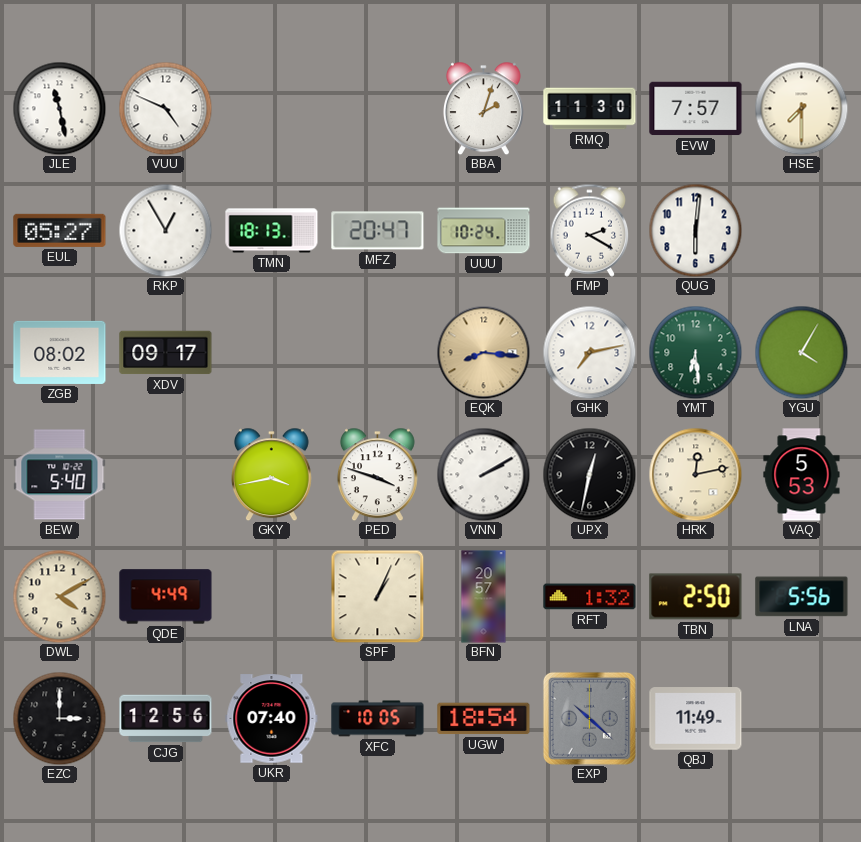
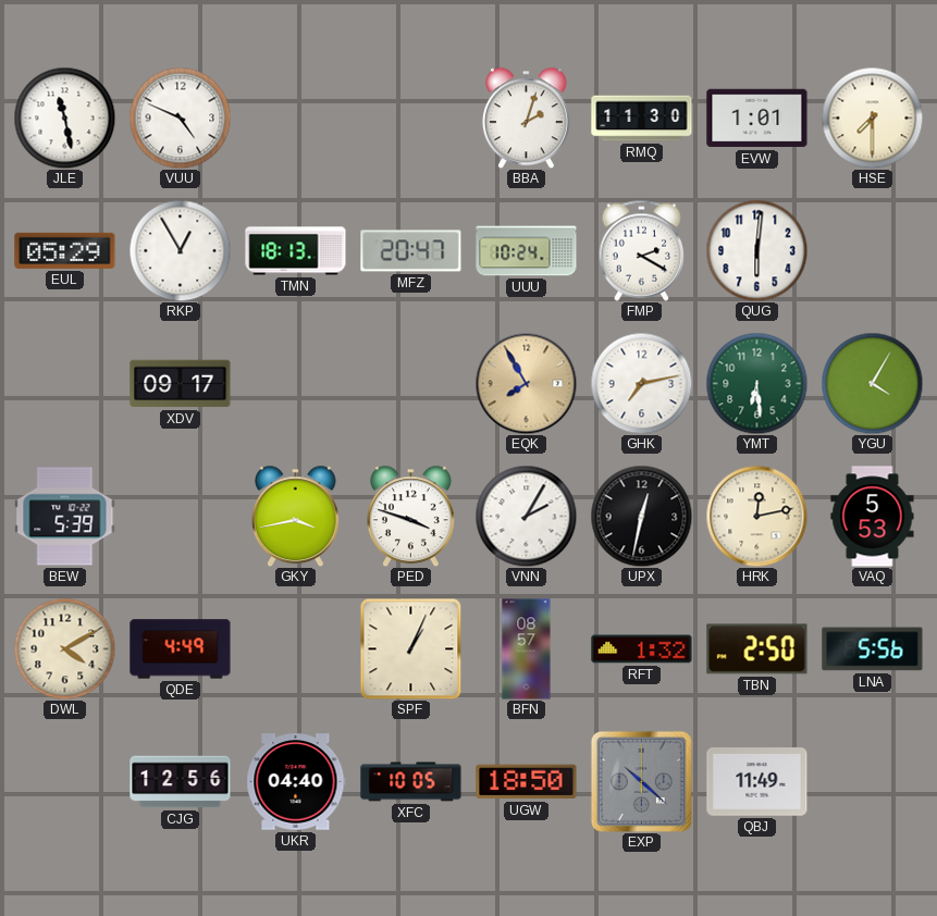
EVW: 7:57 -> 1:01
EUL: 05:27 -> 05:29
ZGB: 08:02 -> none
EQK: 8:16 -> 7:55
BEW: 5:40 -> 5:39
VNN: 2:10 -> 2:05
BFN: 20:57 -> 08:57
EZC: 3:00 -> none
UKR: 07:40 -> 04:40
UGW: 18:54 -> 18:50
